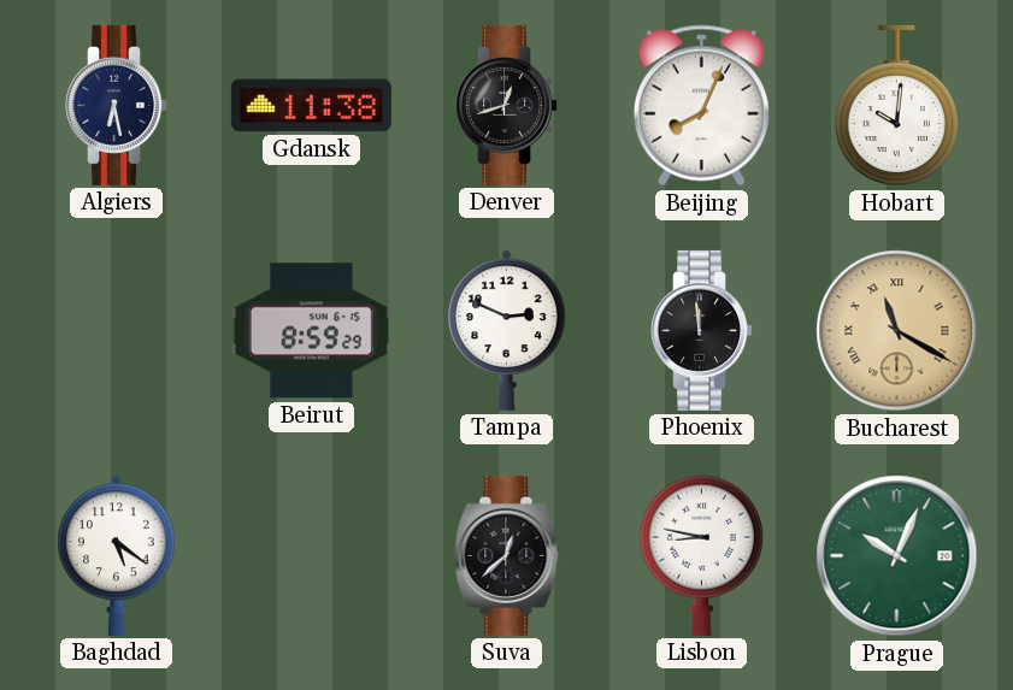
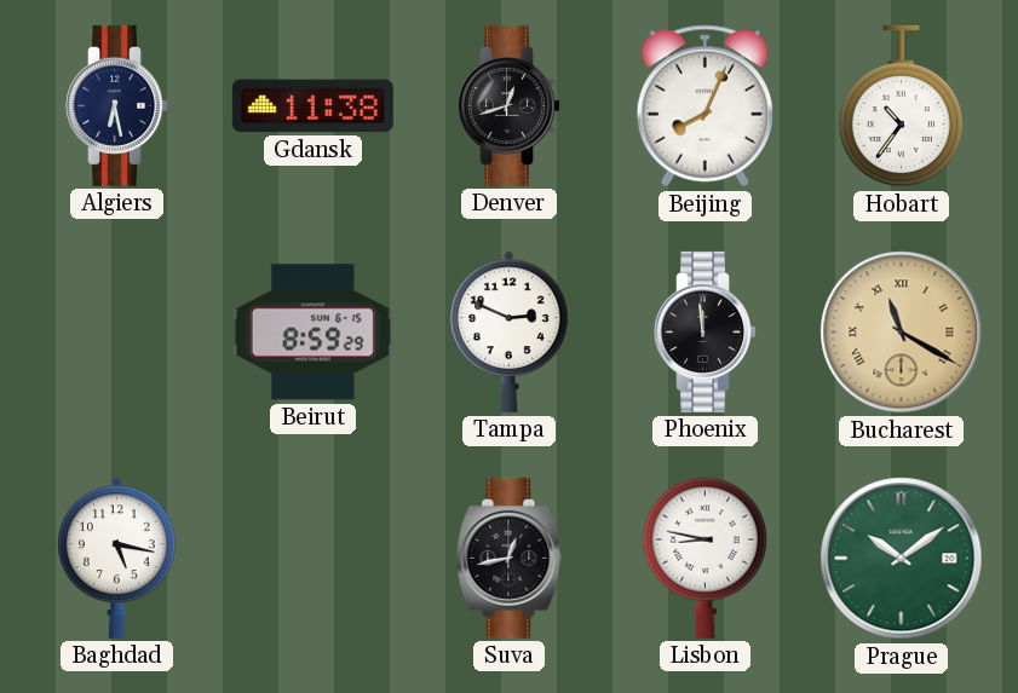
Hobart: 10:01 -> 10:36
Baghdad: 5:21 -> 5:17
Suva: 12:38 -> 12:43
Prague: 10:04 -> 10:09
